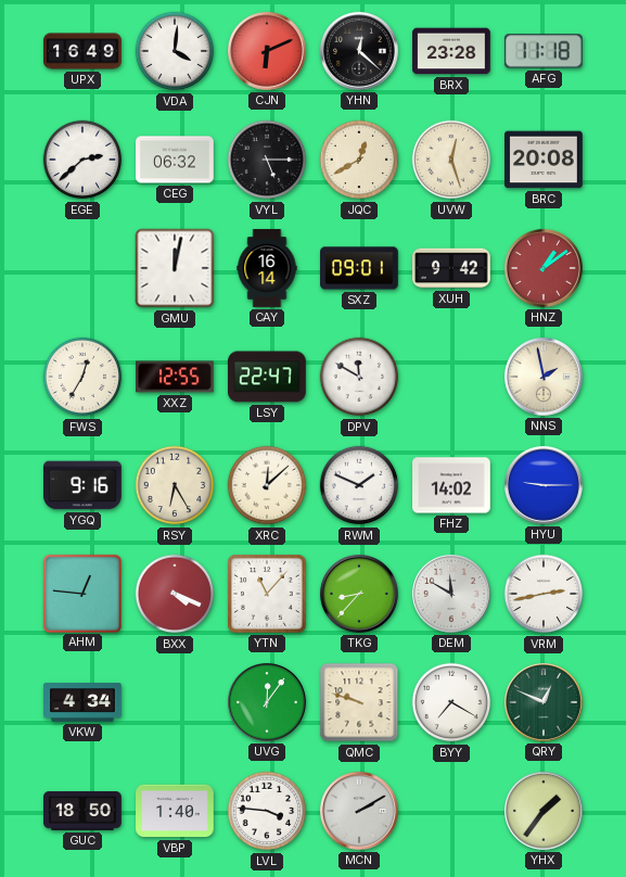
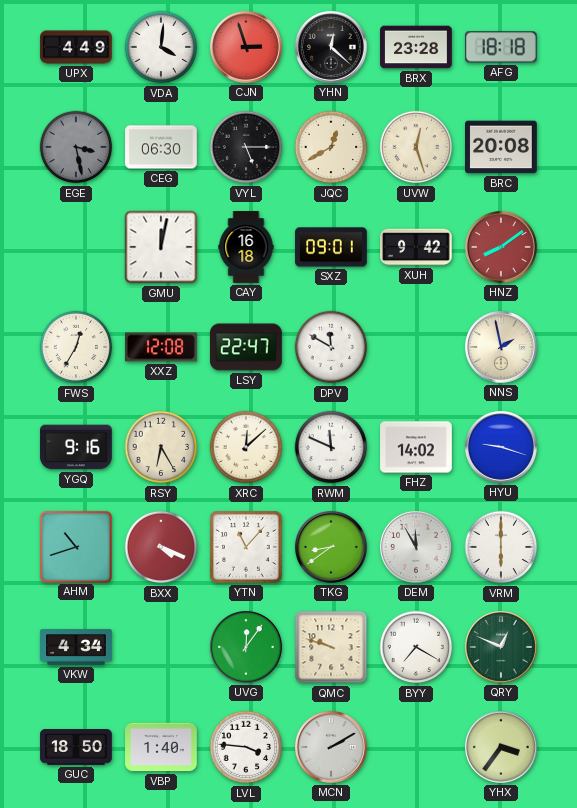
UPX: 16:49 -> 4:49
CJN: 6:11 -> 2:57
AFG: 11:18 -> 18:18
EGE: 2:38 -> 3:28
EGE dial: white -> grey
CEG: 06:32 -> 06:30
CAY: 16:14 -> 16:18
HNZ: 1:09 -> 8:09
XXZ: 12:55 -> 12:08
RWM: 1:49 -> 11:49
HYU: 9:15 -> 9:18
AHM: 12:46 -> 10:42
TKG: 8:37 -> 8:39
DEM: 11:50 -> 11:55
VRM: 2:43 -> 6:00
YHX: 1:36 -> 3:36
